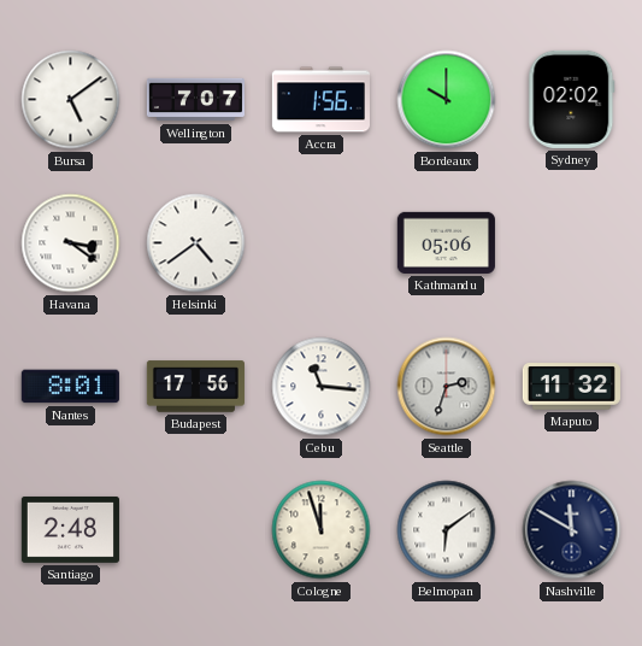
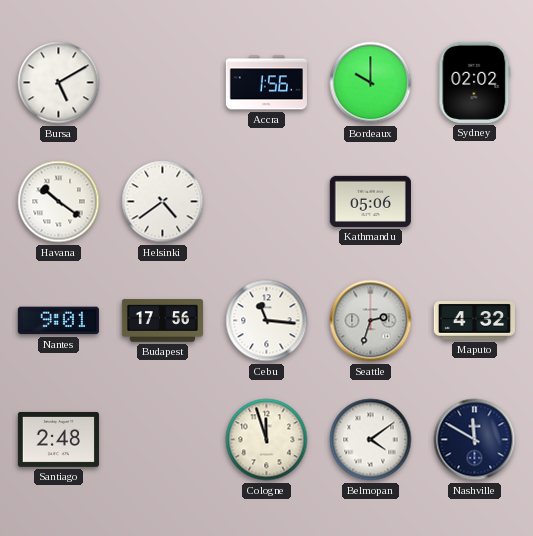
Bursa: 5:09 -> 5:10
Wellington: 7:07 -> none
Havana: 3:21 -> 10:21
Nantes: 8:01 -> 9:01
Maputo: 11:32 -> 4:32
Belmopan: 6:09 -> 4:09
